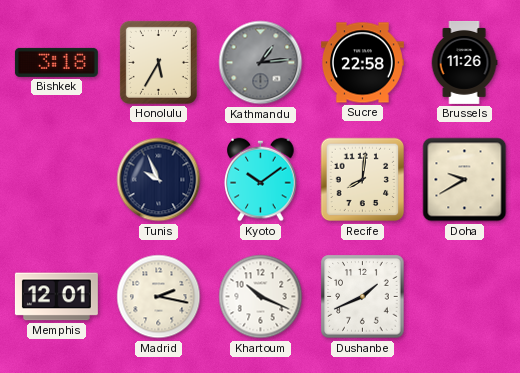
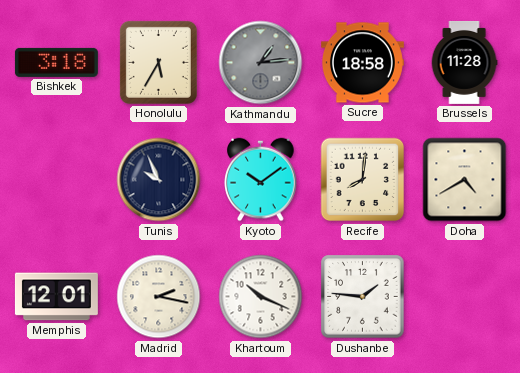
Sucre: 22:58 -> 18:58
Brussels: 11:26 -> 11:28
Doha: 9:40 -> 4:40
Dushanbe: 1:41 -> 1:46
